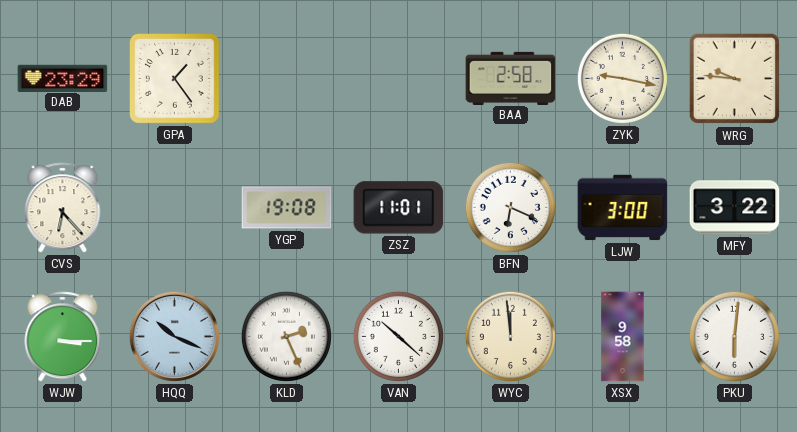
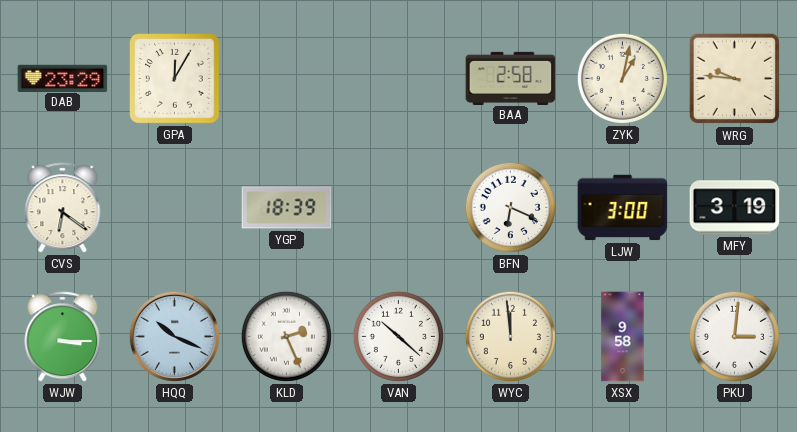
GPA: 1:24 -> 12:05
ZYK: 9:17 -> 1:02
CVS: 6:23 -> 6:21
YGP: 19:08 -> 18:39
ZSZ: 11:01 -> none
MFY: 3:22 -> 3:19
PKU: 6:01 -> 3:01
